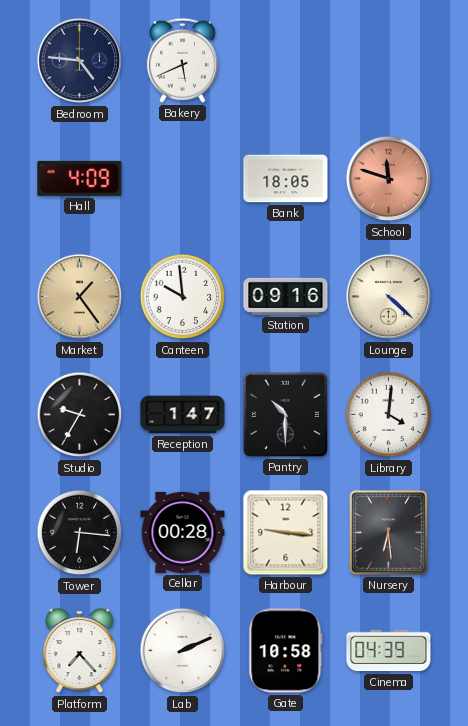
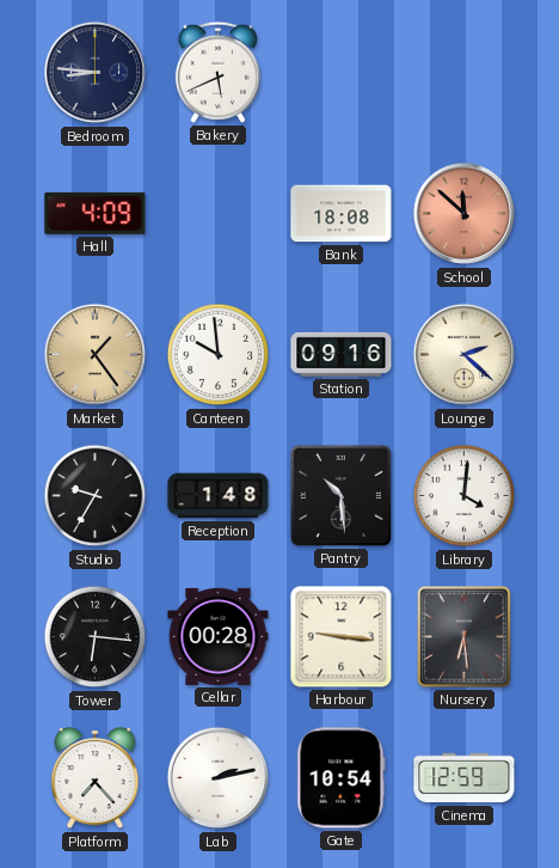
Bedroom: 4:46 -> 8:46
Bank: 18:05 -> 18:08
School: 11:48 -> 11:52
Lounge: 4:22 -> 2:22
Reception: 1:47 -> 1:48
Pantry: 10:30 -> 10:29
Lab: 2:11 -> 2:13
Gate: 10:58 -> 10:54
Cinema: 04:39 -> 12:59
